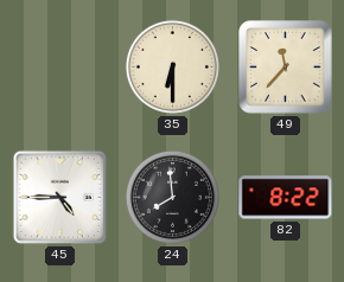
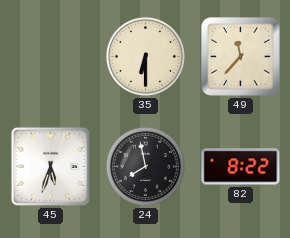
45: 4:45 -> 5:33
24: 7:59 -> 7:58
